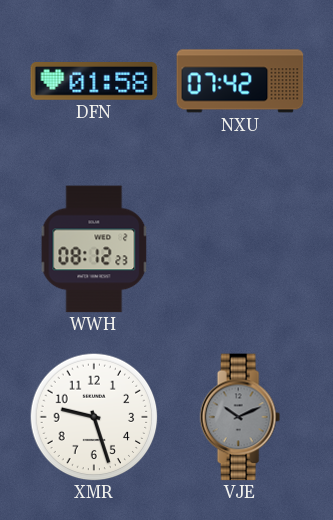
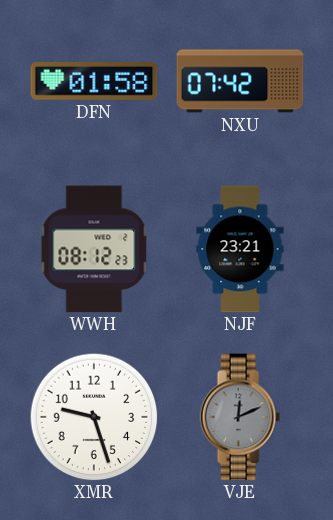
NJF: none -> 23:21
VJE: 10:11 -> 12:11
